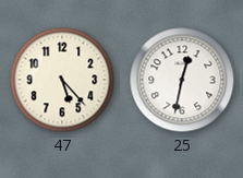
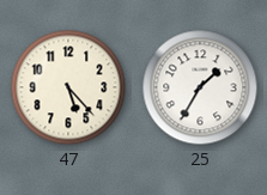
25: 12:32 -> 1:35
